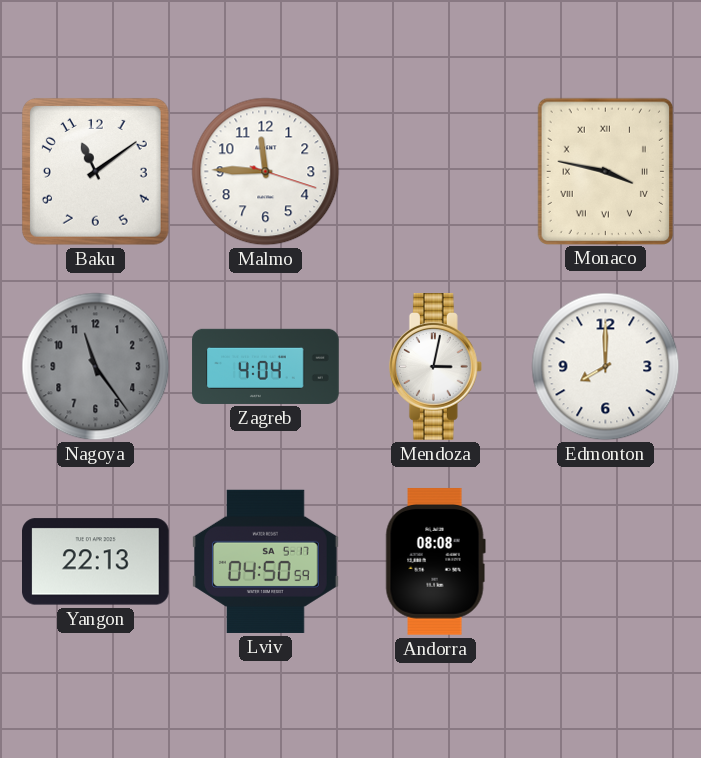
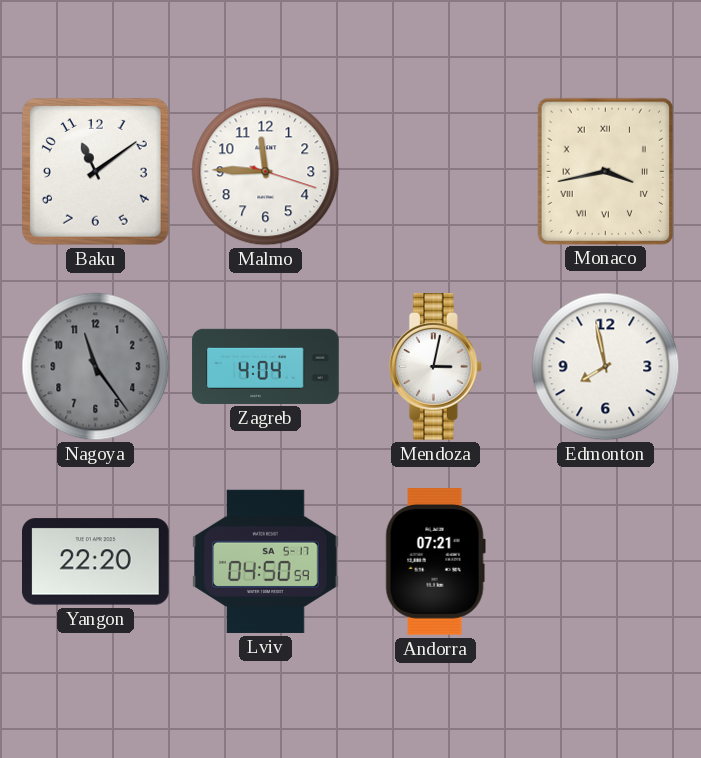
Monaco: 3:47 -> 3:43
Edmonton: 8:00 -> 7:58
Yangon: 22:13 -> 22:20
Andorra: 08:08 -> 07:21
